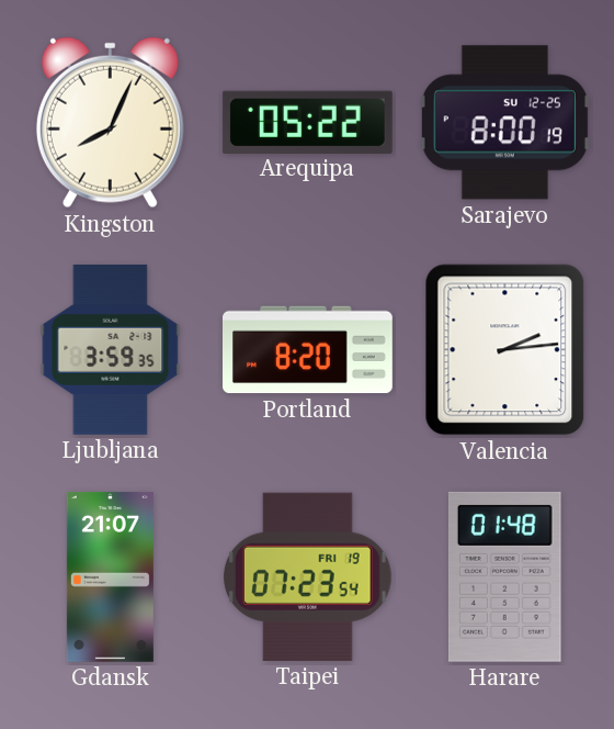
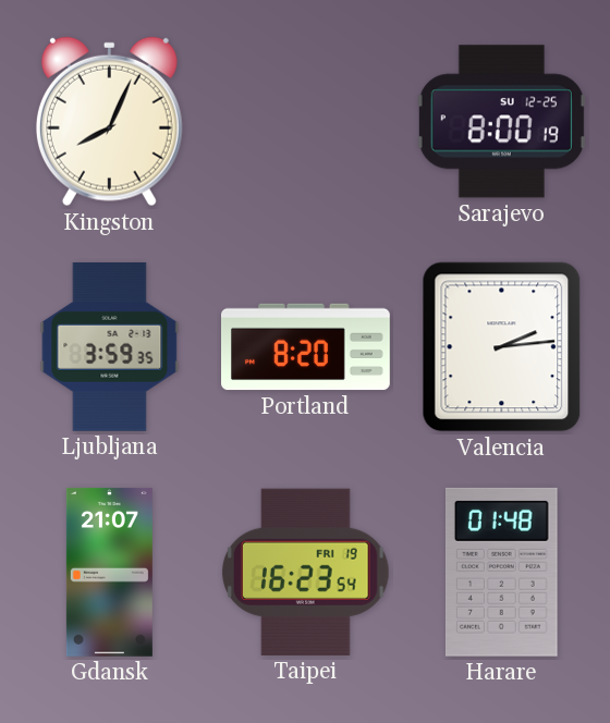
Arequipa: 05:22 -> none
Taipei: 07:23 -> 16:23
